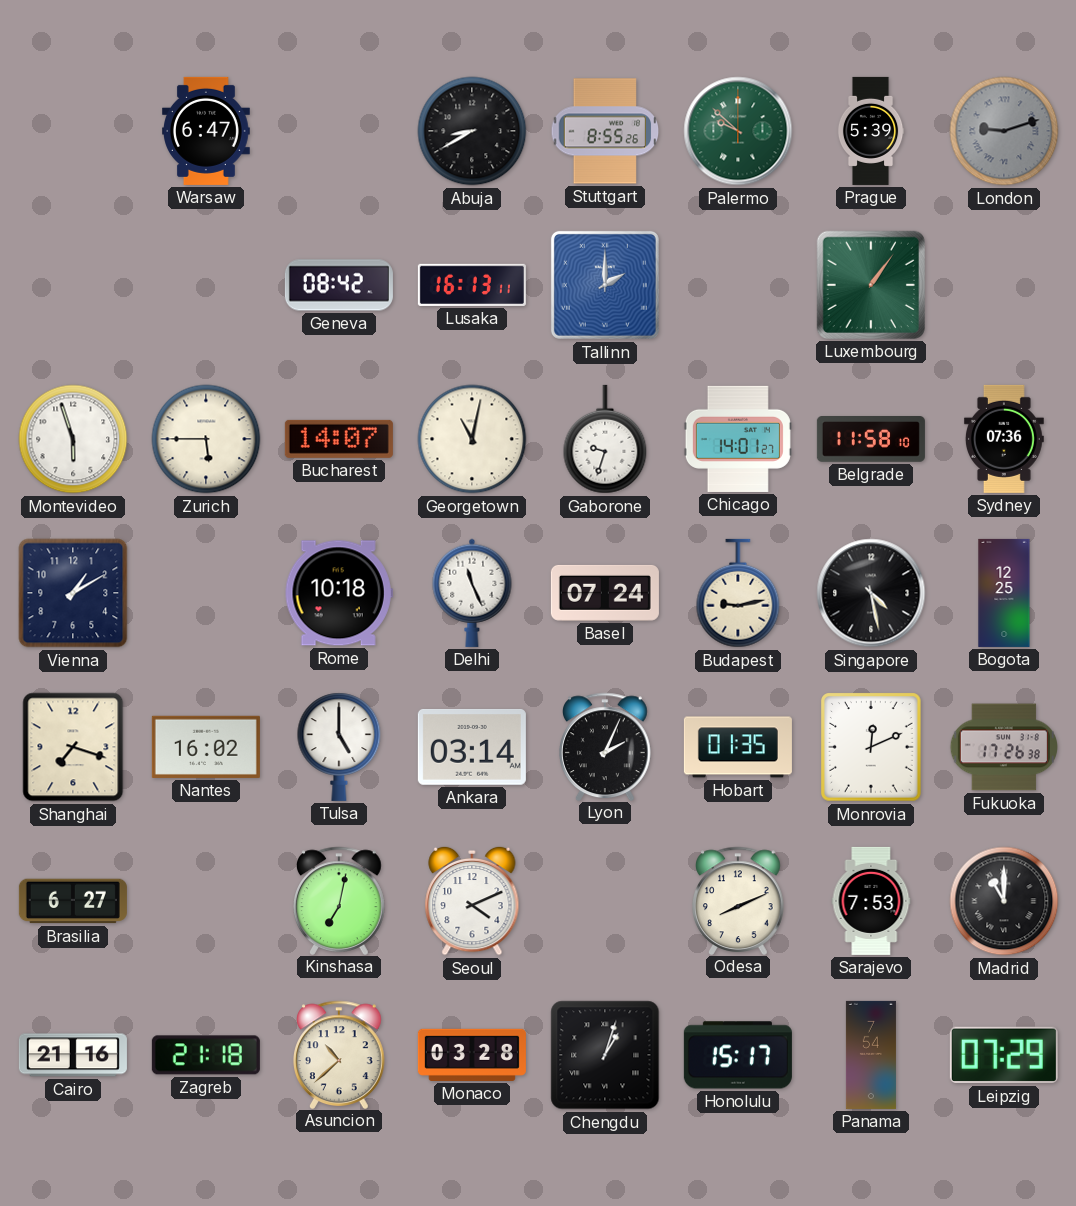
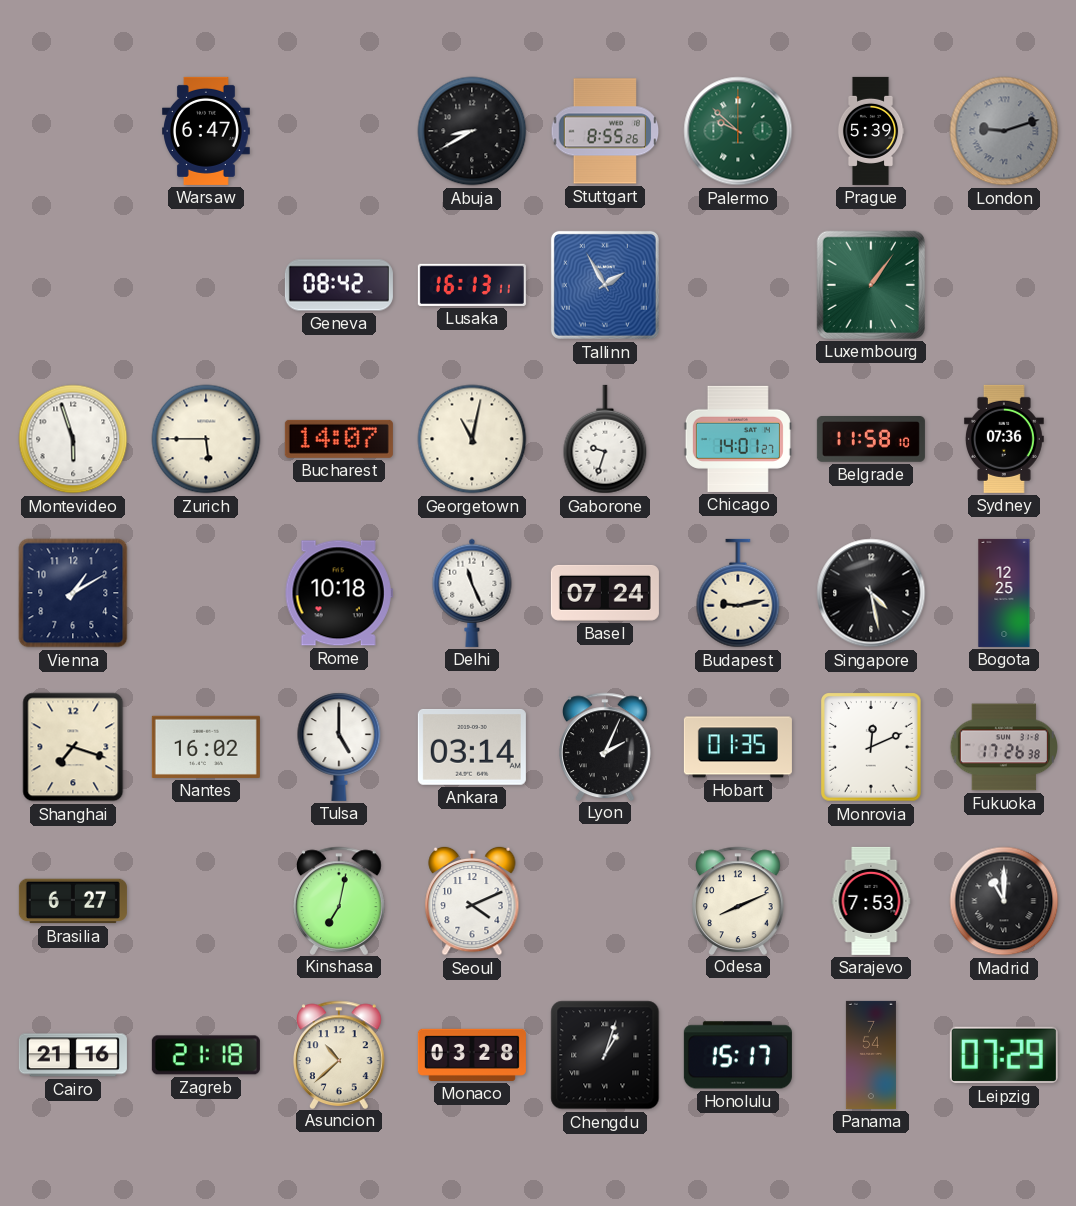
Tallinn: 2:00 -> 1:55
